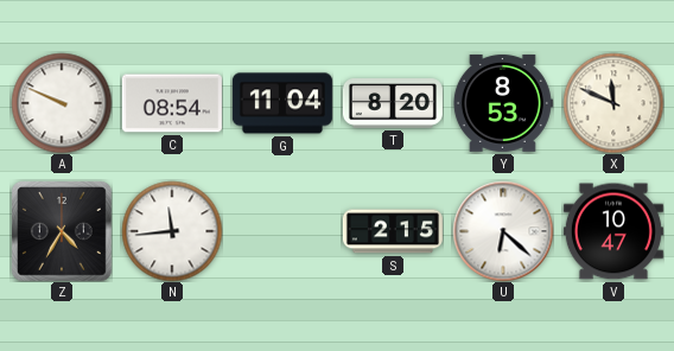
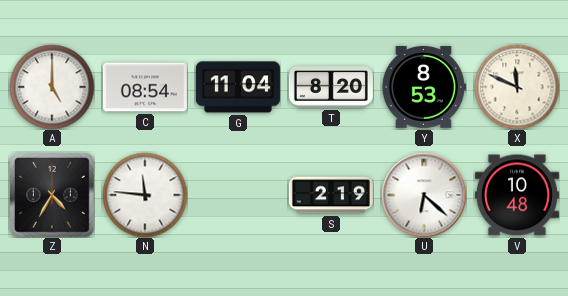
A: 9:49 -> 5:00
N: 11:44 -> 11:46
S: 2:15 -> 2:19
V: 10:47 -> 10:48
